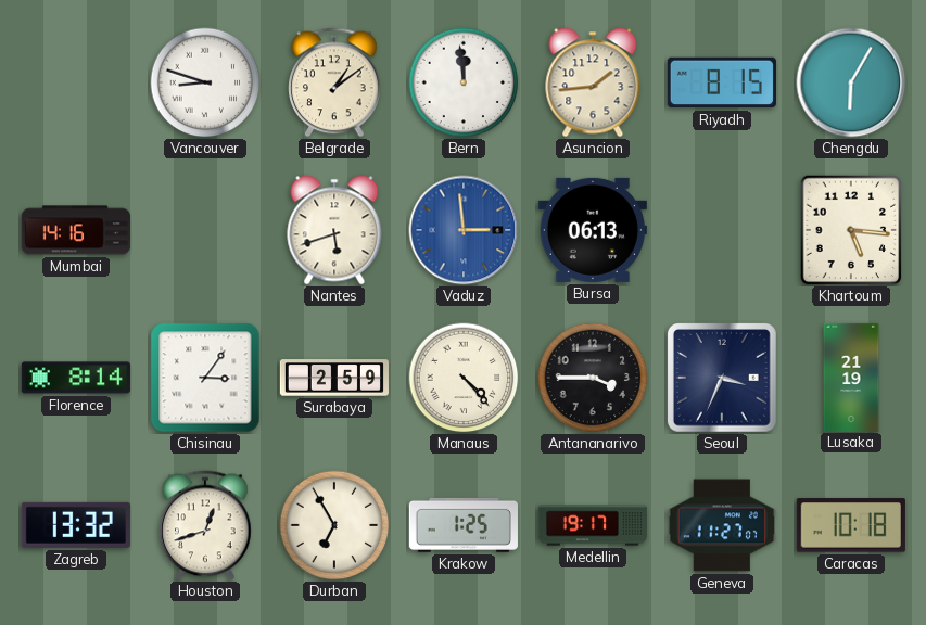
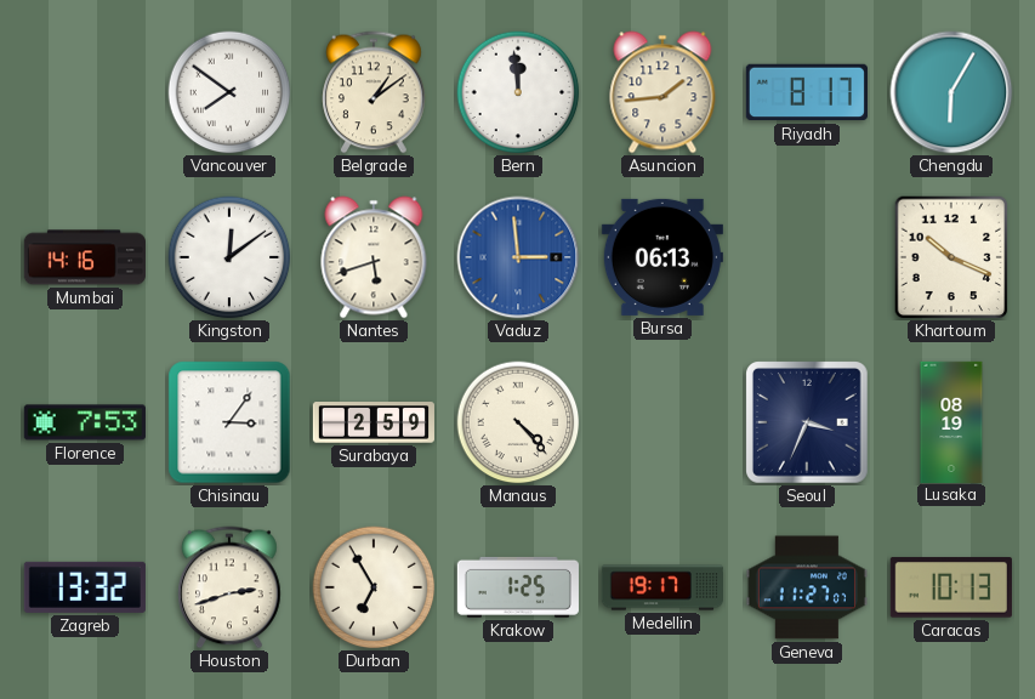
Vancouver: 8:48 -> 7:51
Riyadh: 8:15 -> 8:17
Kingston: none -> 12:09
Khartoum: 5:16 -> 10:19
Florence: 8:14 -> 7:53
Antananarivo: 3:45 -> none
Lusaka: 21:19 -> 08:19
Houston: 12:42 -> 2:42
Caracas: 10:18 -> 10:13
